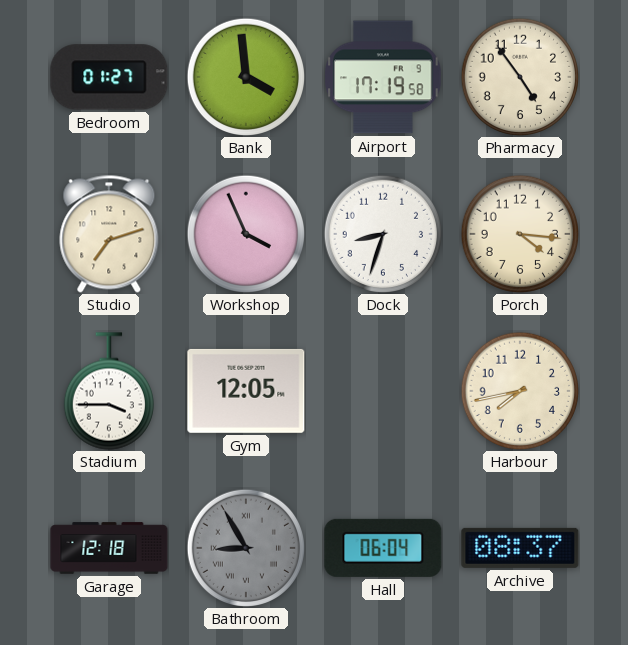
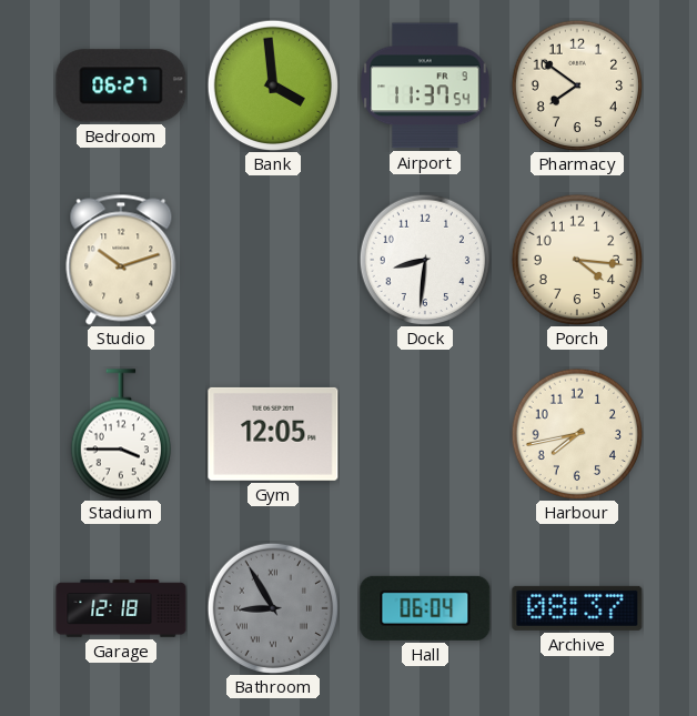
Bedroom: 01:27 -> 06:27
Airport: 17:19 -> 11:37
Pharmacy: 4:54 -> 7:51
Studio: 7:12 -> 10:12
Workshop: 3:56 -> none
Dock: 8:33 -> 8:31
